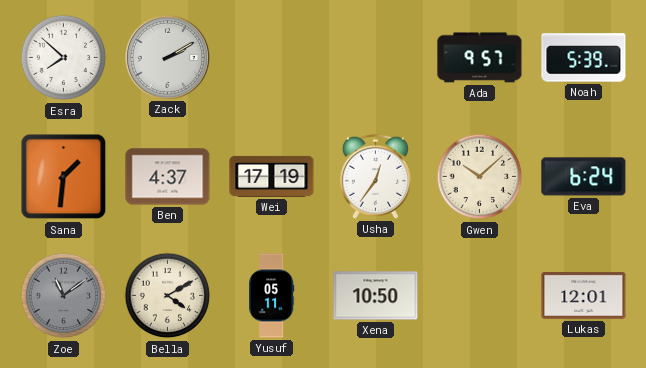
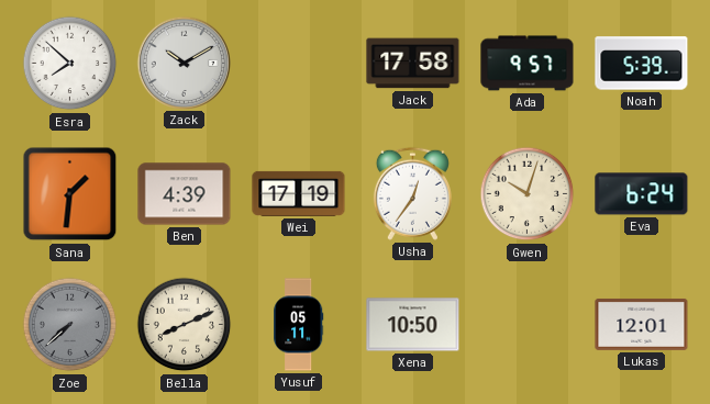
Zack: 2:10 -> 10:10
Jack: none -> 17:58
Ben: 4:37 -> 4:39
Gwen: 10:08 -> 10:03
Zoe: 11:09 -> 7:38
Bella: 4:10 -> 8:11
